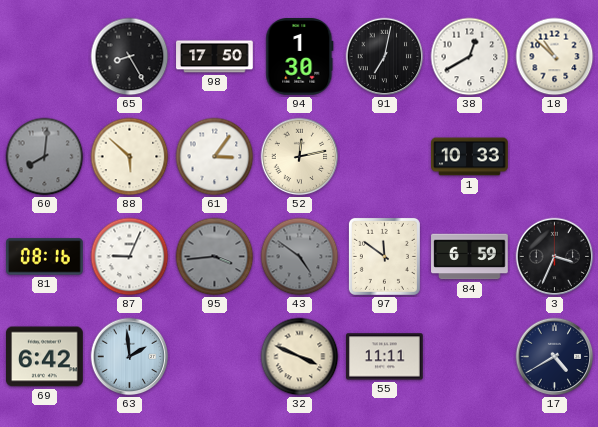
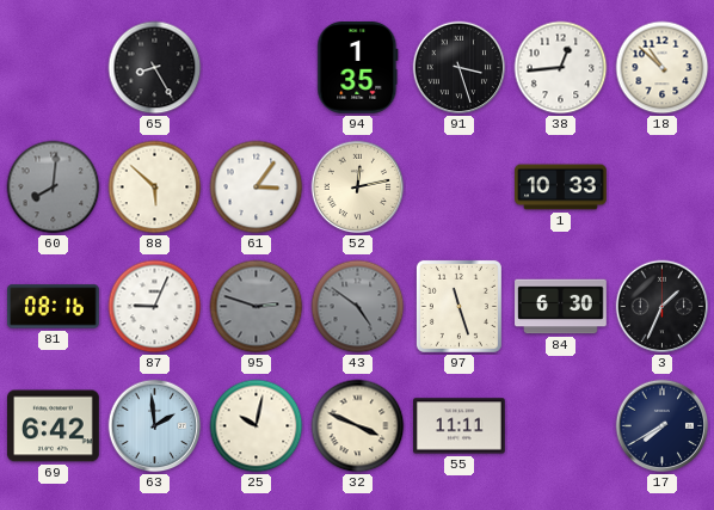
98: 17:50 -> none
94: 1:30 -> 1:35
91: 7:02 -> 3:27
38: 12:40 -> 12:44
95: 3:44 -> 2:48
97: 11:51 -> 11:27
84: 6:59 -> 6:30
3: 3:34 -> 1:34
25: none -> 10:02
17: 4:40 -> 7:40
